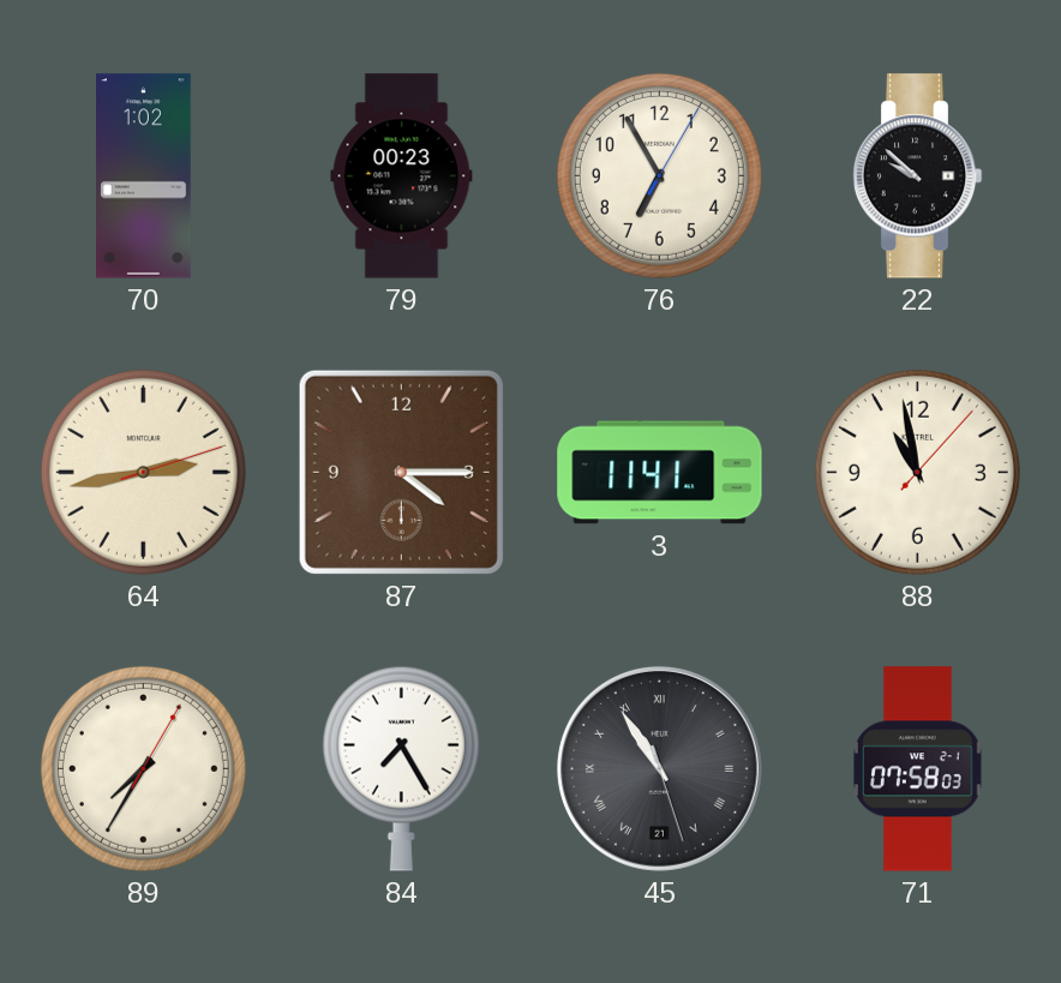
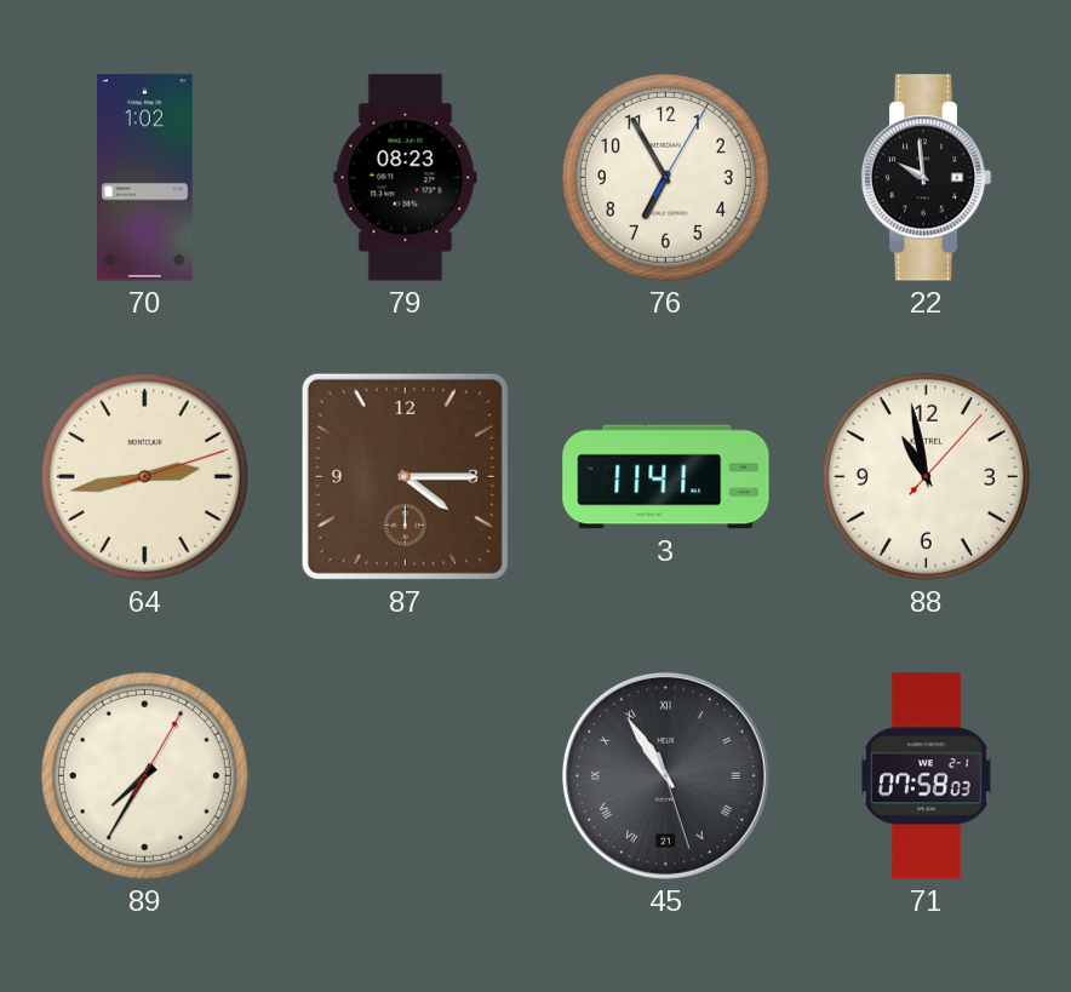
79: 00:23 -> 08:23
22: 9:52 -> 9:59
84: 7:25 -> none
